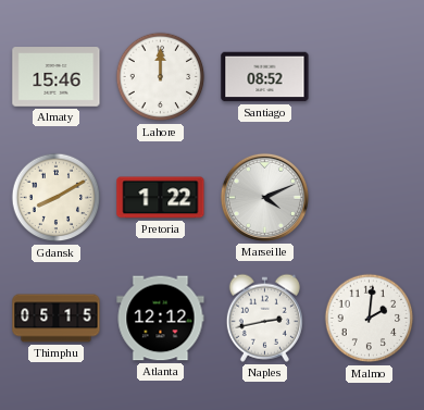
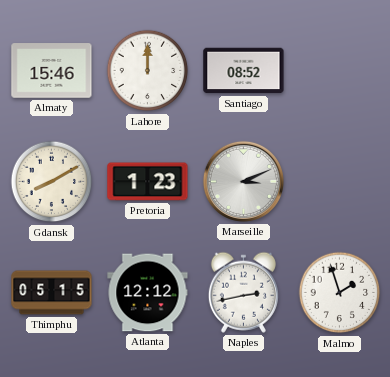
Pretoria: 1:22 -> 1:23
Marseille: 4:11 -> 3:11
Malmo: 2:01 -> 1:57
